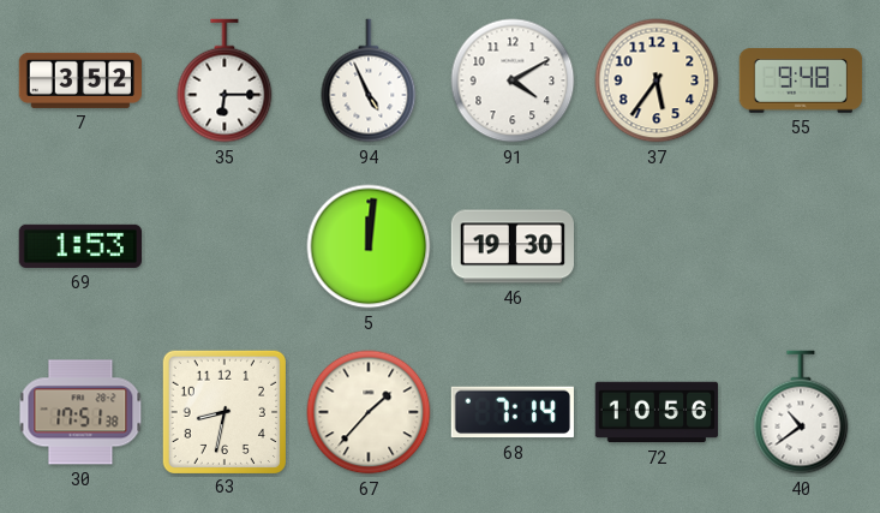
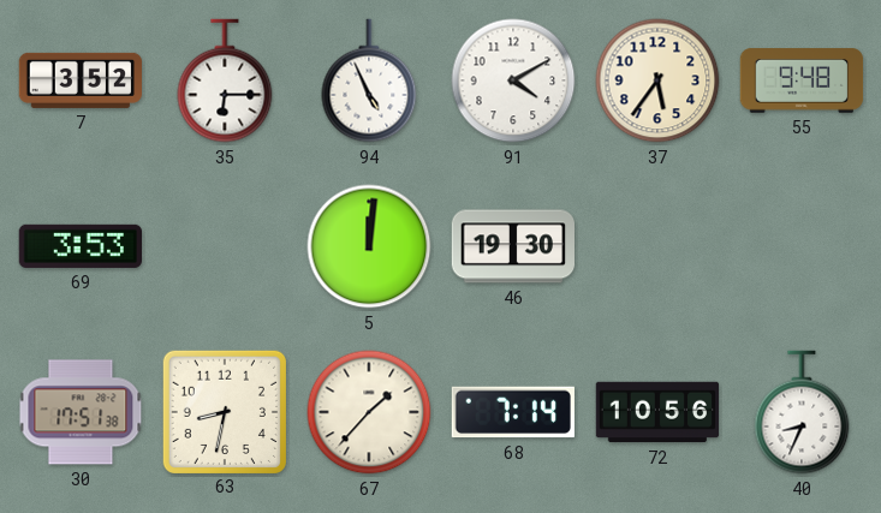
69: 1:53 -> 3:53
40: 10:39 -> 8:34
